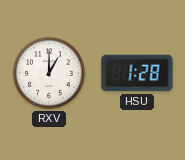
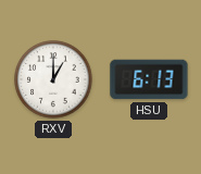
HSU: 1:28 -> 6:13
